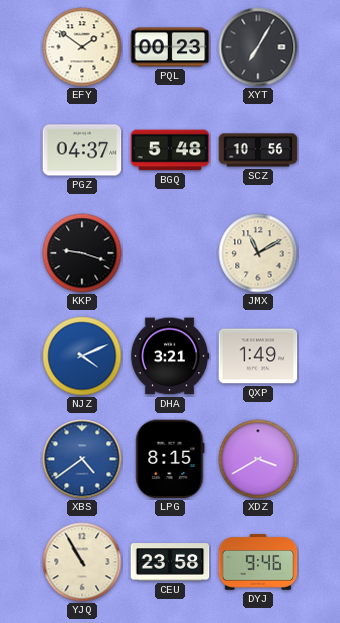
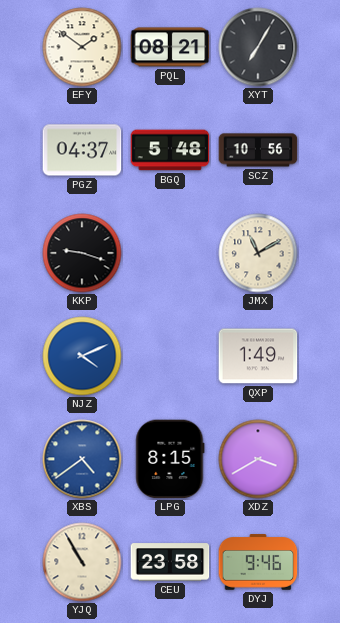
PQL: 00:23 -> 08:21
DHA: 3:21 -> none
